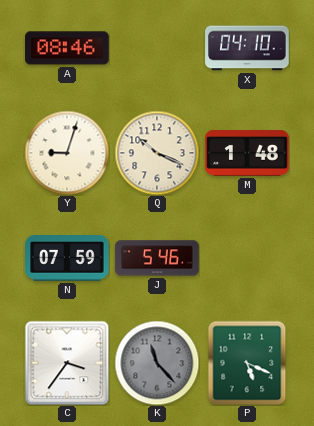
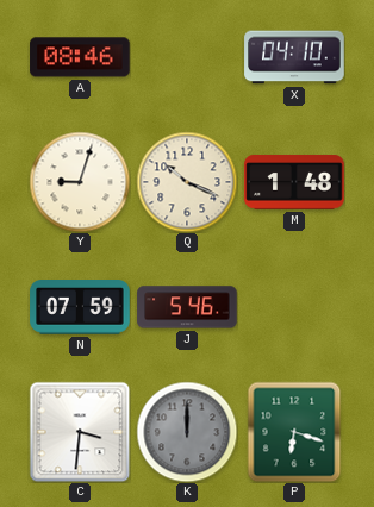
C: 3:36 -> 3:31
K: 11:23 -> 12:00
P: 5:19 -> 6:18
